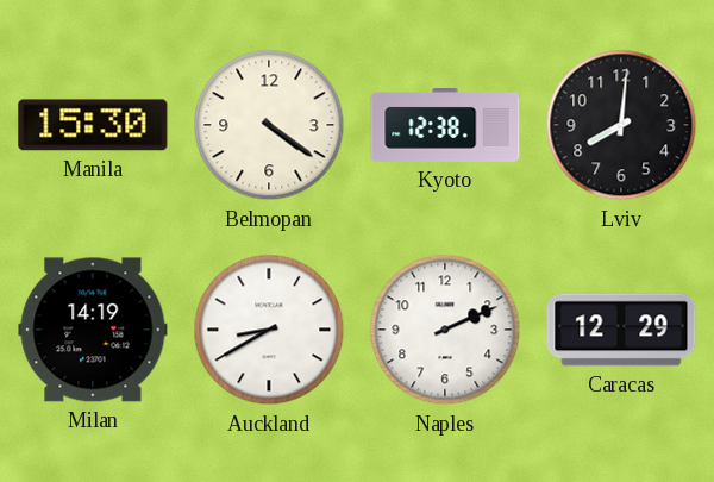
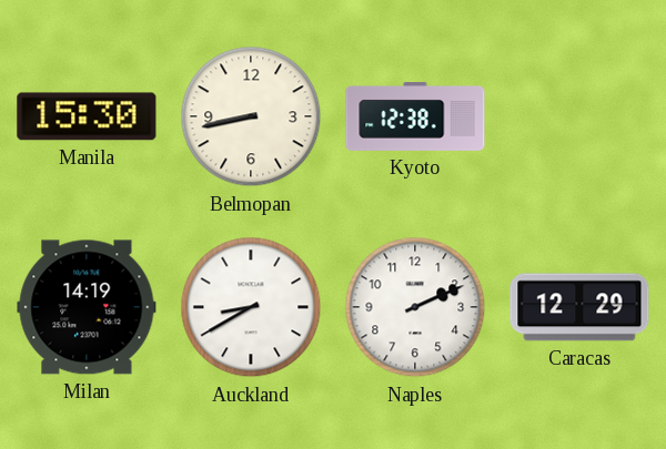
Belmopan: 4:21 -> 8:43
Lviv: 8:01 -> none
